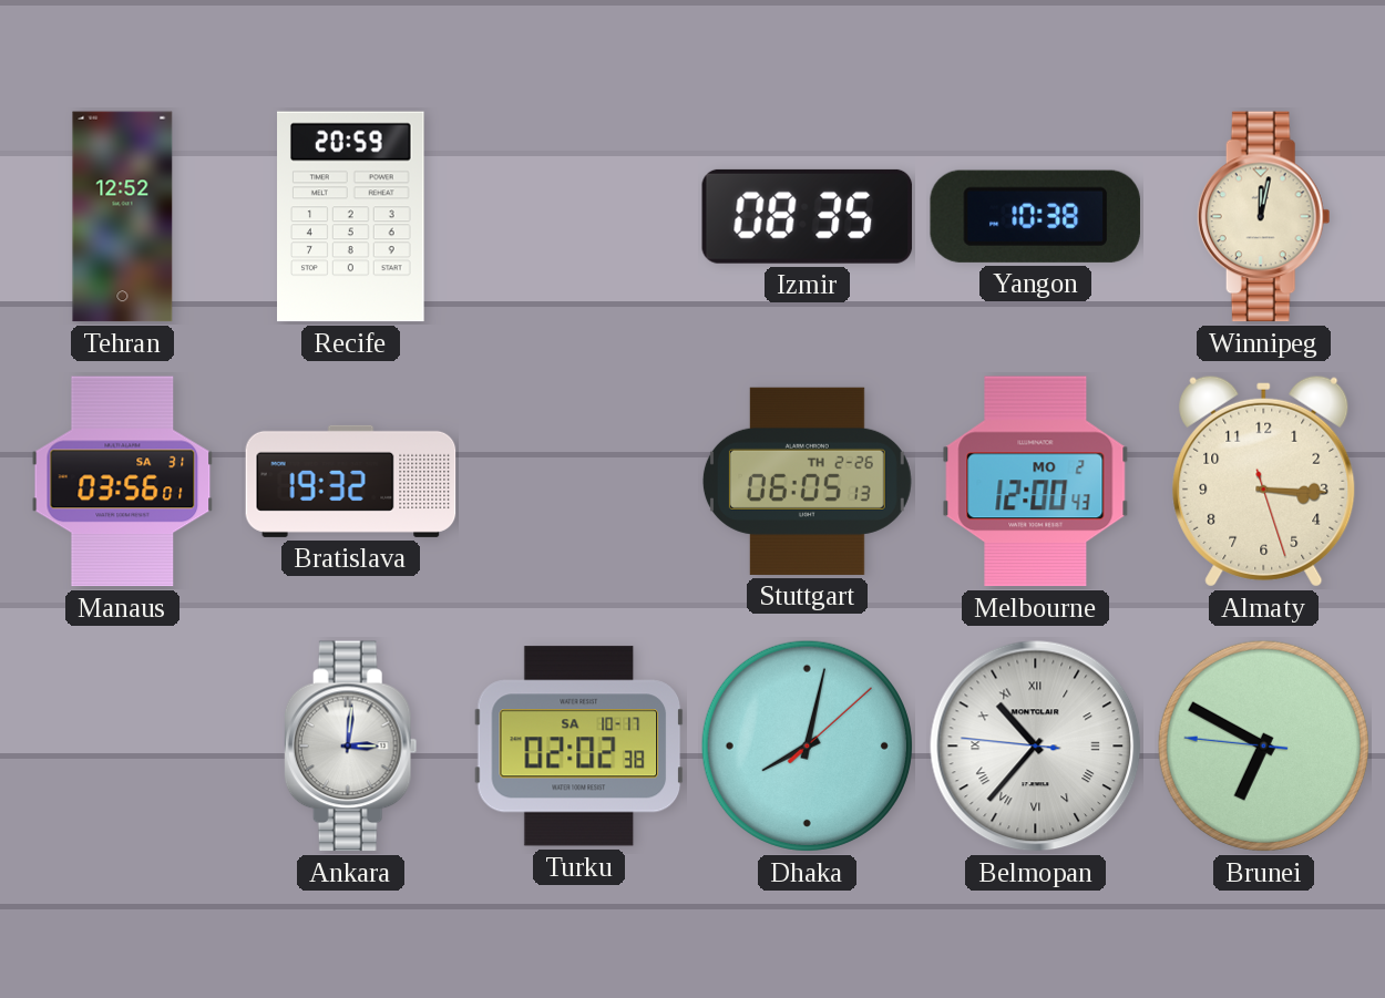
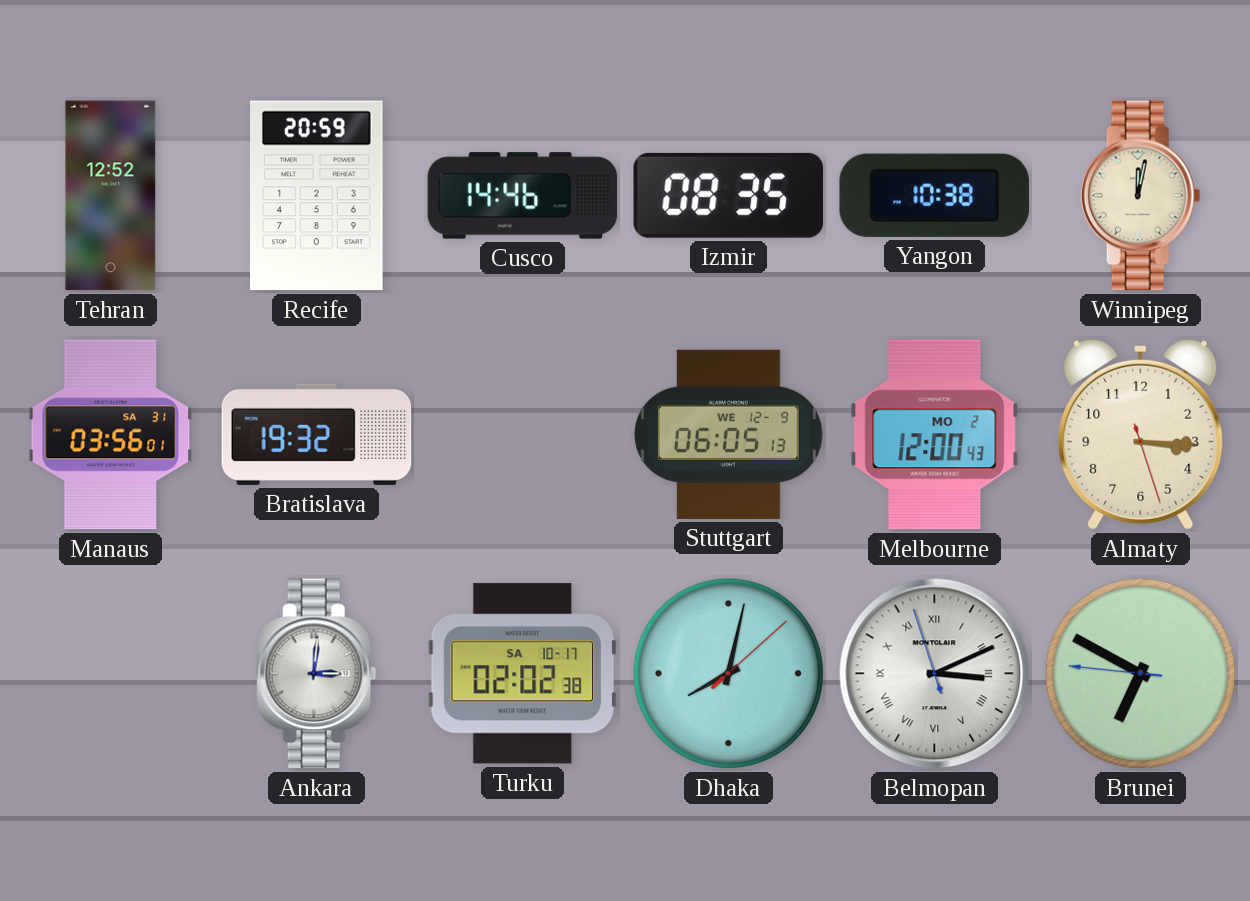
Cusco: none -> 14:46
Stuttgart date: TH 2-26 -> WE 12-9
Belmopan: 10:36 -> 3:10
